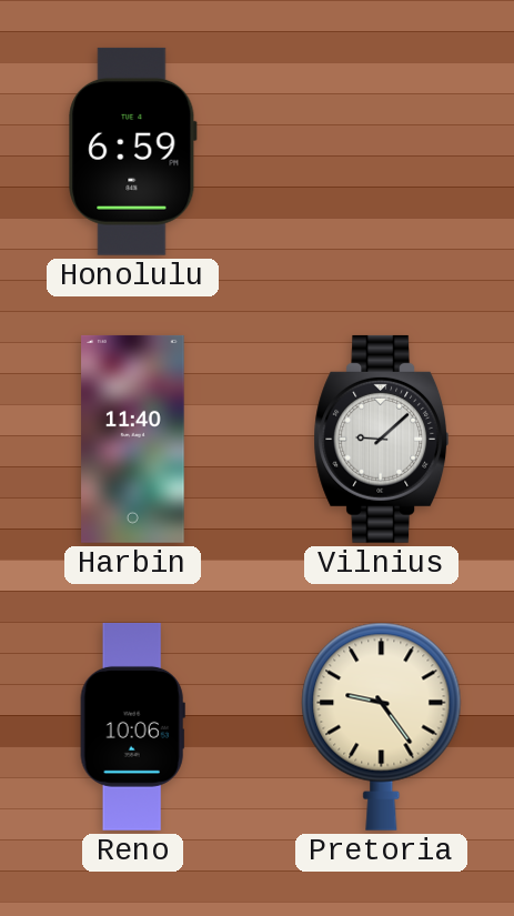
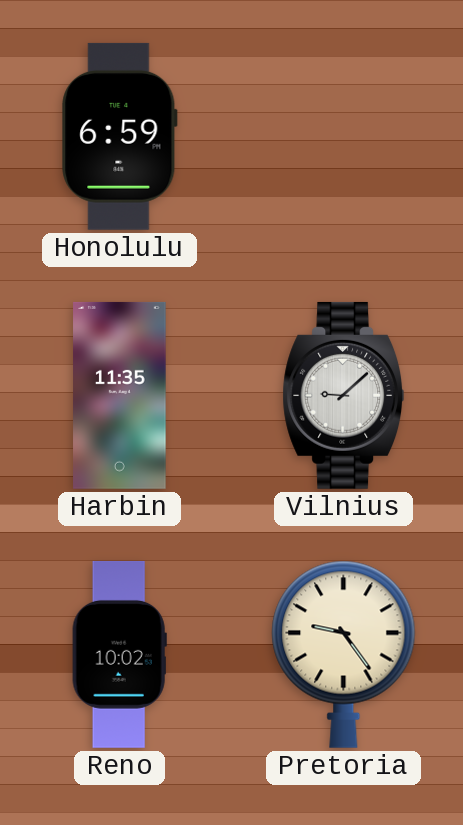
Harbin: 11:40 -> 11:35
Reno: 10:06 -> 10:02
